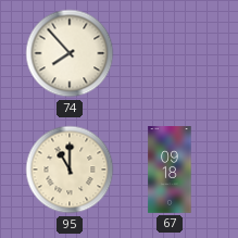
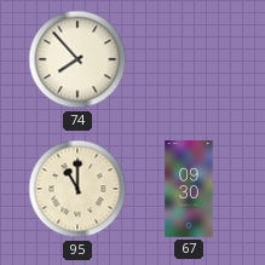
67: 09:18 -> 09:30
